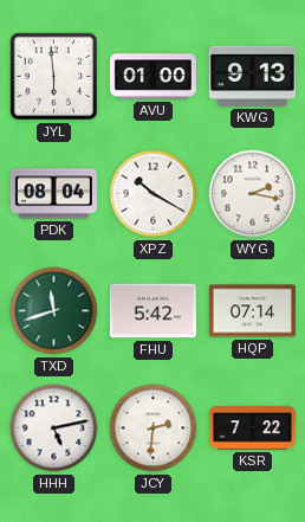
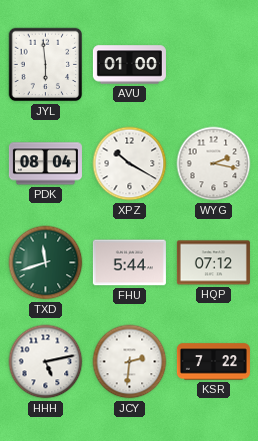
KWG: 9:13 -> none
FHU: 5:42 -> 5:44
HQP: 07:14 -> 07:12
